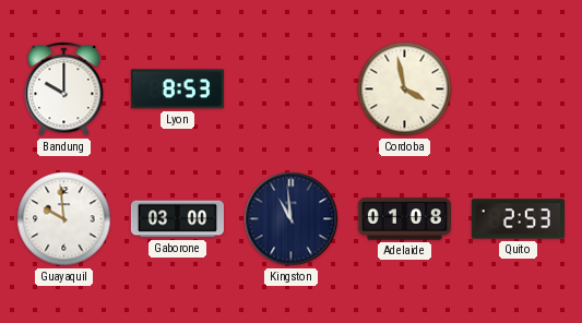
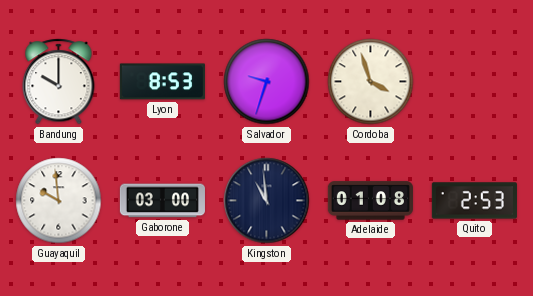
Salvador: none -> 9:33
Cordoba: 3:58 -> 3:57
